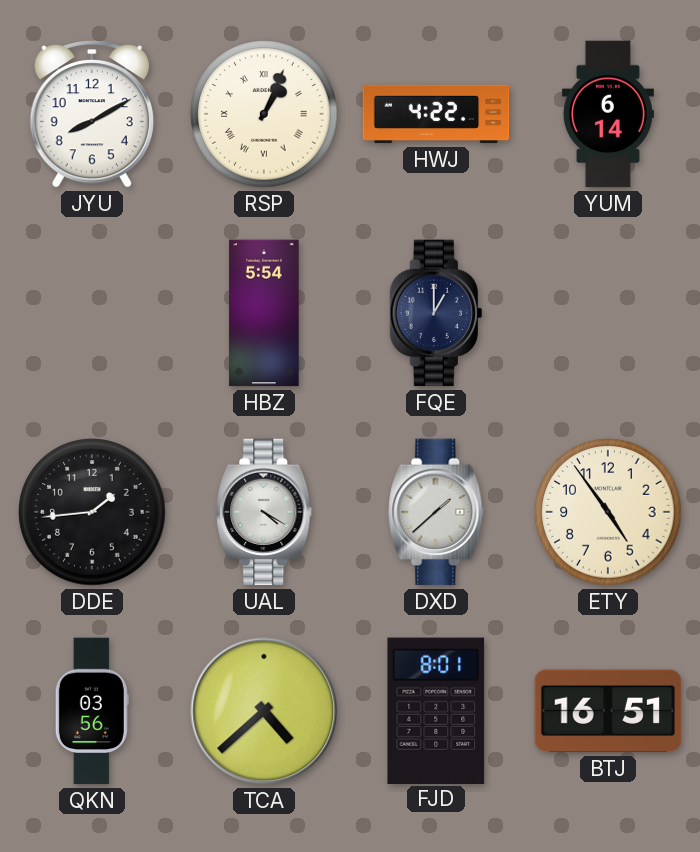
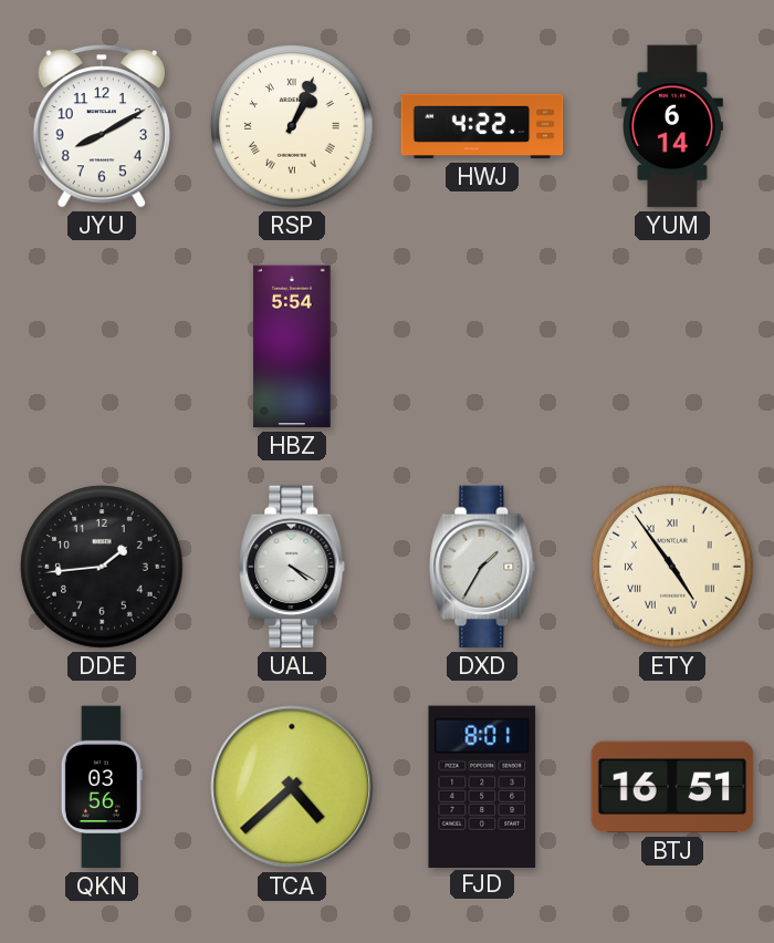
FQE: 1:00 -> none
DXD: 1:38 -> 1:35
ETY numerals: Arabic -> Roman
